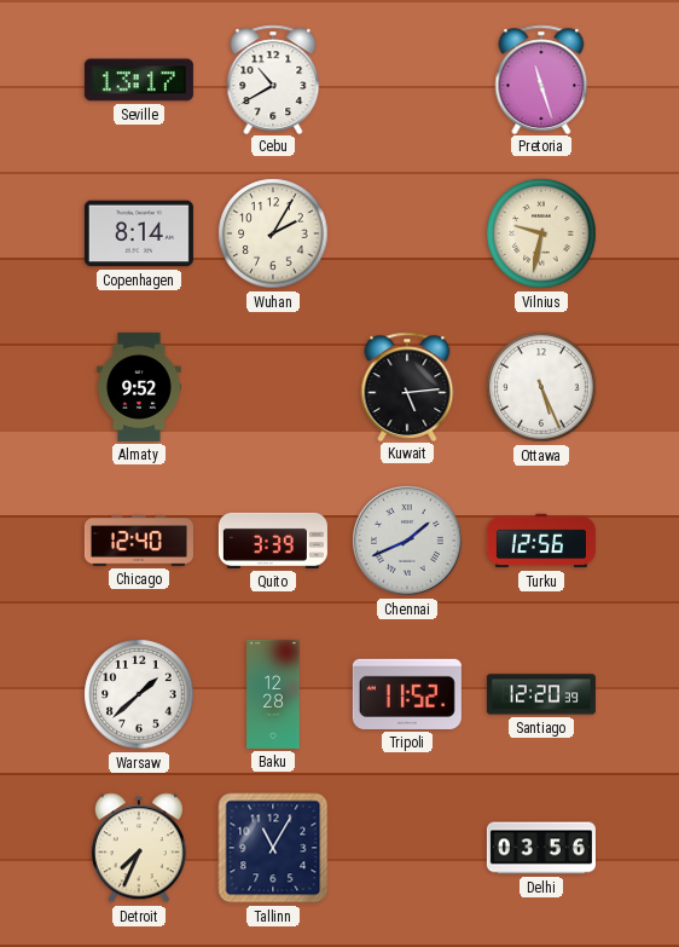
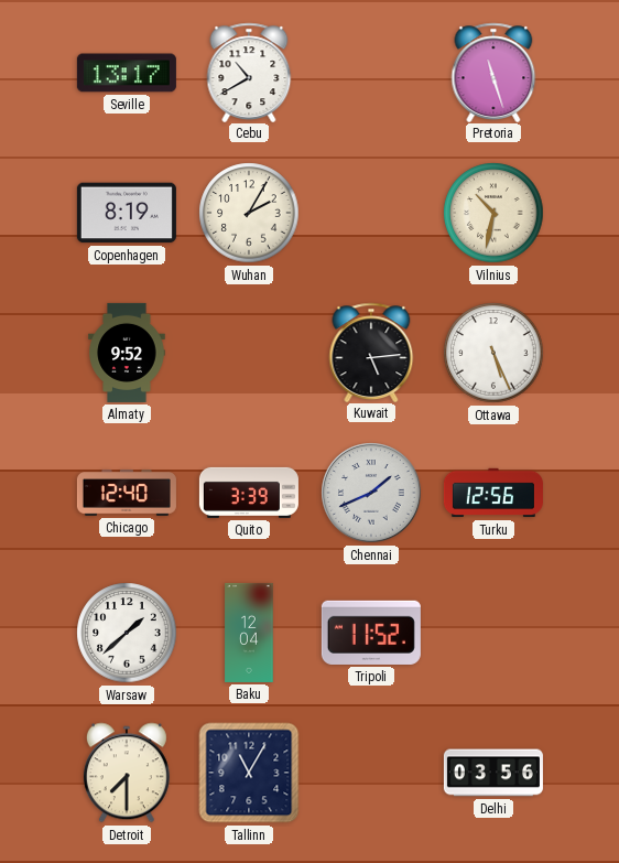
Copenhagen: 8:14 -> 8:19
Vilnius: 9:32 -> 10:32
Baku: 12:28 -> 12:04
Santiago: 12:20 -> none
Detroit: 7:34 -> 7:30
